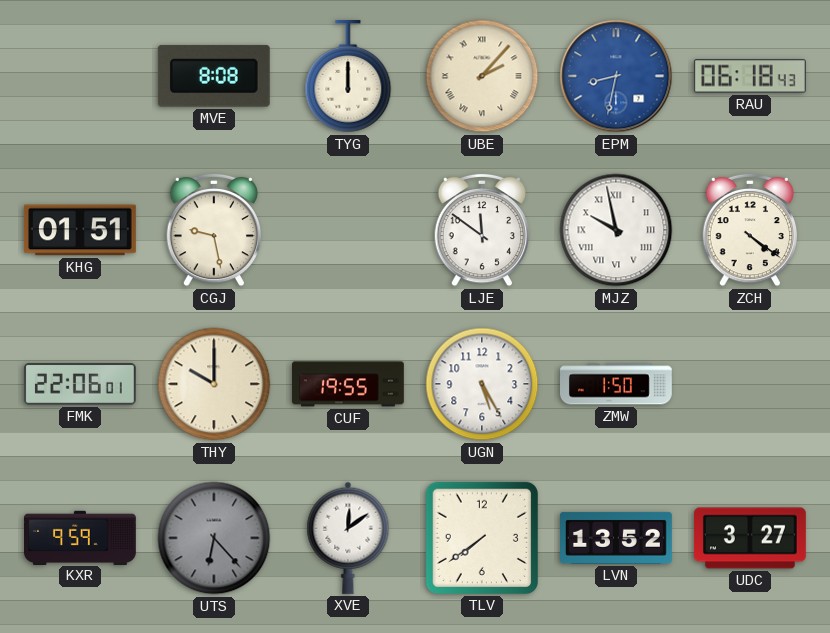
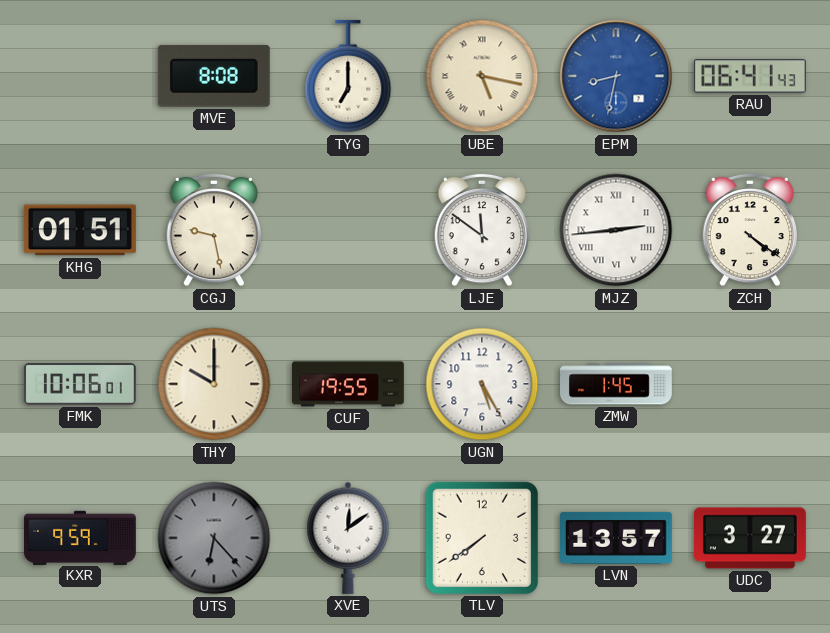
TYG: 12:00 -> 7:00
UBE: 2:07 -> 5:17
RAU: 06:18 -> 06:41
MJZ: 9:58 -> 2:44
FMK: 22:06 -> 10:06
ZMW: 1:50 -> 1:45
LVN: 13:52 -> 13:57
